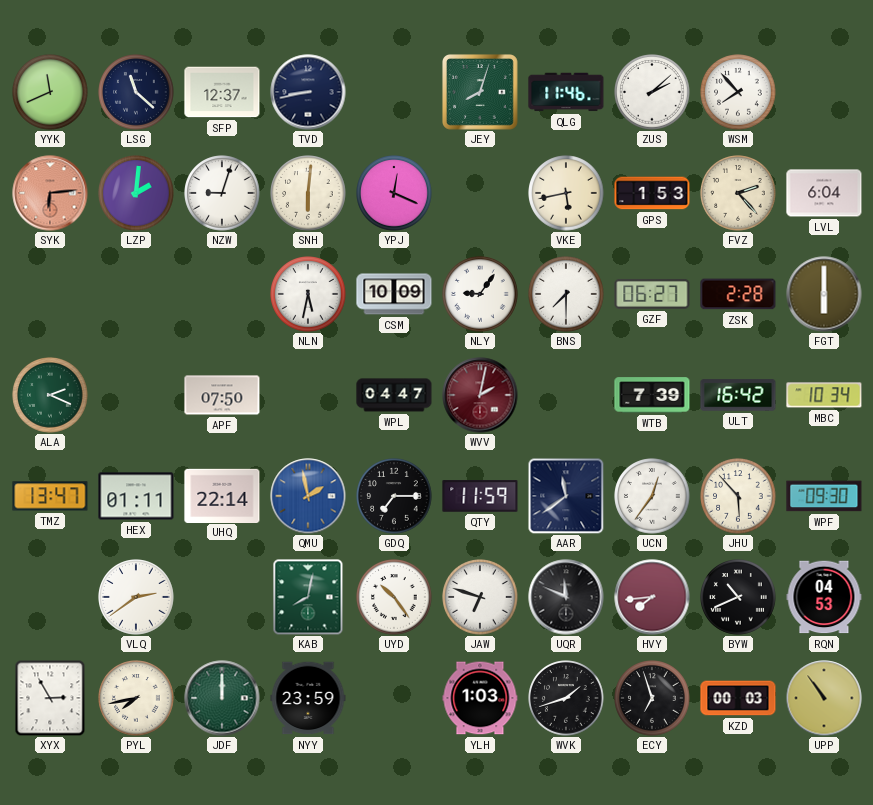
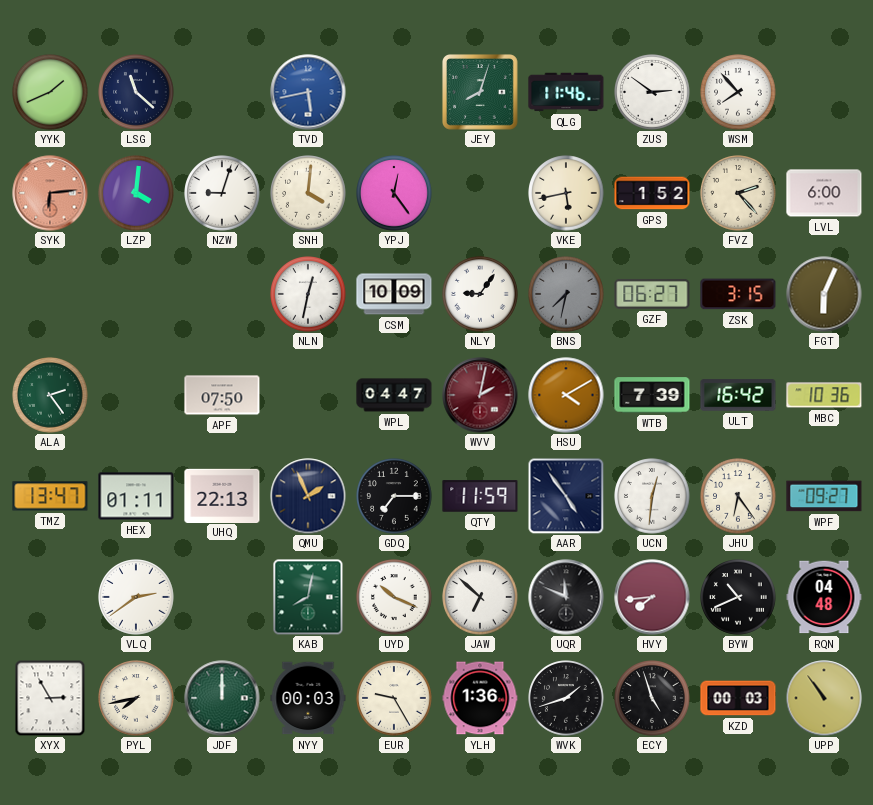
YYK: 11:41 -> 1:41
SFP: 12:37 -> none
TVD: 8:43 -> 5:43
TVD dial: navy -> blue
ZUS: 2:08 -> 2:51
LZP: 2:01 -> 4:01
SNH: 6:01 -> 4:01
YPJ: 12:19 -> 12:24
GPS: 1:53 -> 1:52
LVL: 6:04 -> 6:00
NLN: 5:32 -> 12:32
BNS: 7:30 -> 7:32
BNS dial: white -> grey
ZSK: 2:28 -> 3:15
FGT: 6:00 -> 6:04
ALA: 2:19 -> 2:24
HSU: none -> 4:10
MBC: 10:34 -> 10:36
UHQ: 22:14 -> 22:13
QMU: 1:58 -> 1:56
QMU dial: blue -> navy
AAR: 11:39 -> 4:54
UCN: 12:36 -> 12:31
JHU: 5:53 -> 6:24
WPF: 09:30 -> 09:27
UYD: 10:24 -> 10:19
JAW: 6:48 -> 6:52
RQN: 04:53 -> 04:48
NYY: 23:59 -> 00:03
EUR: none -> 9:25
YLH: 1:03 -> 1:36
ECY: 6:57 -> 4:57
